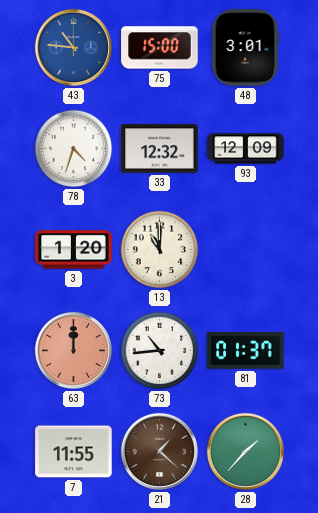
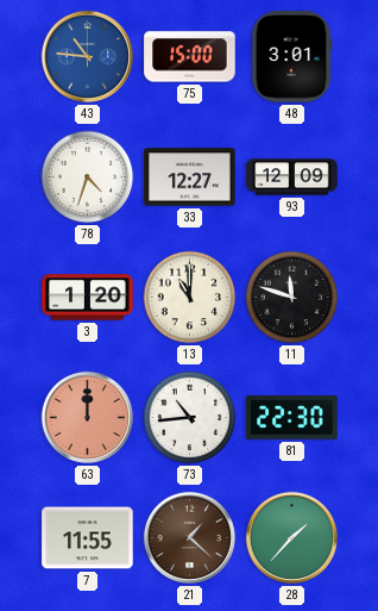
33: 12:32 -> 12:27
11: none -> 11:48
81: 01:37 -> 22:30
